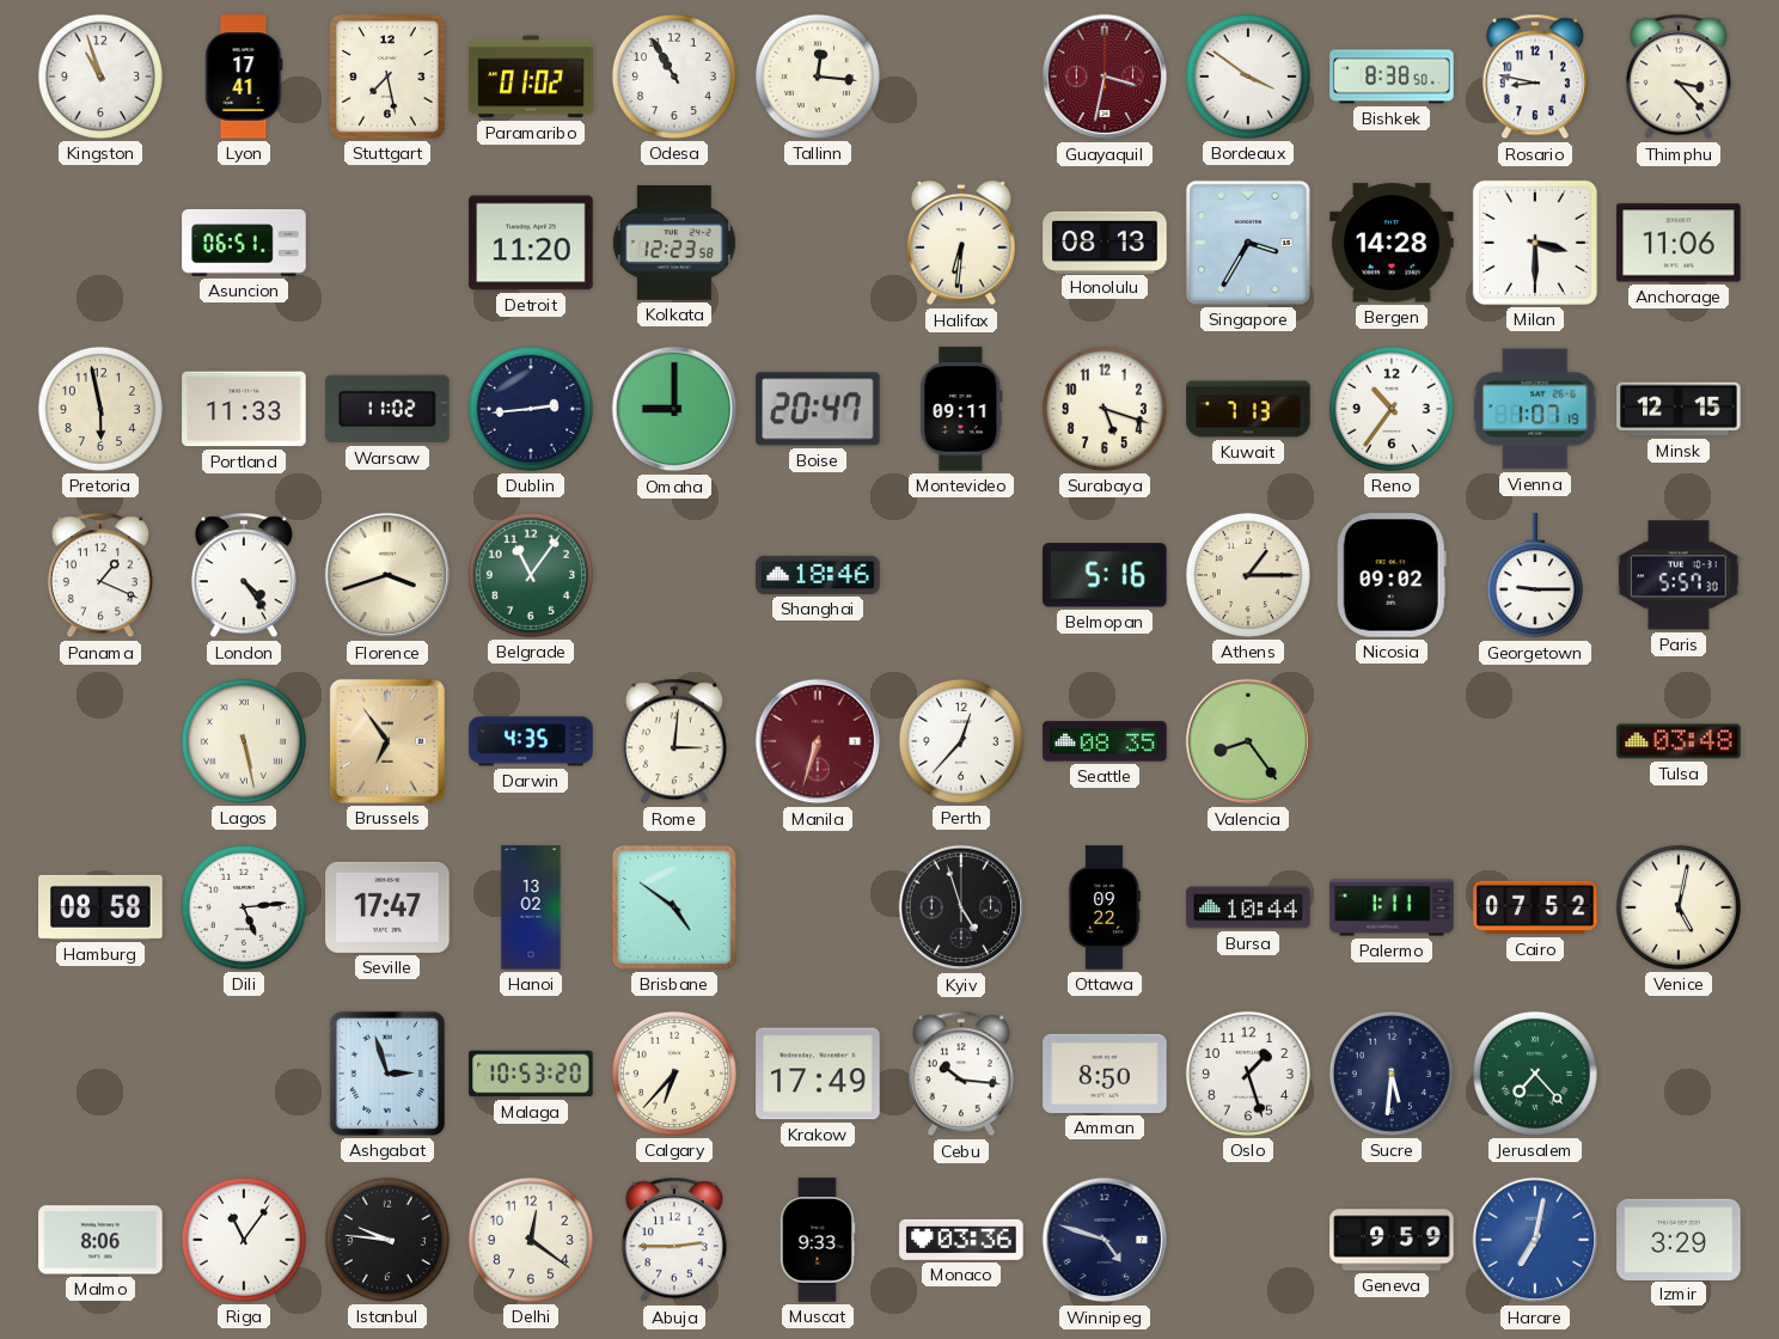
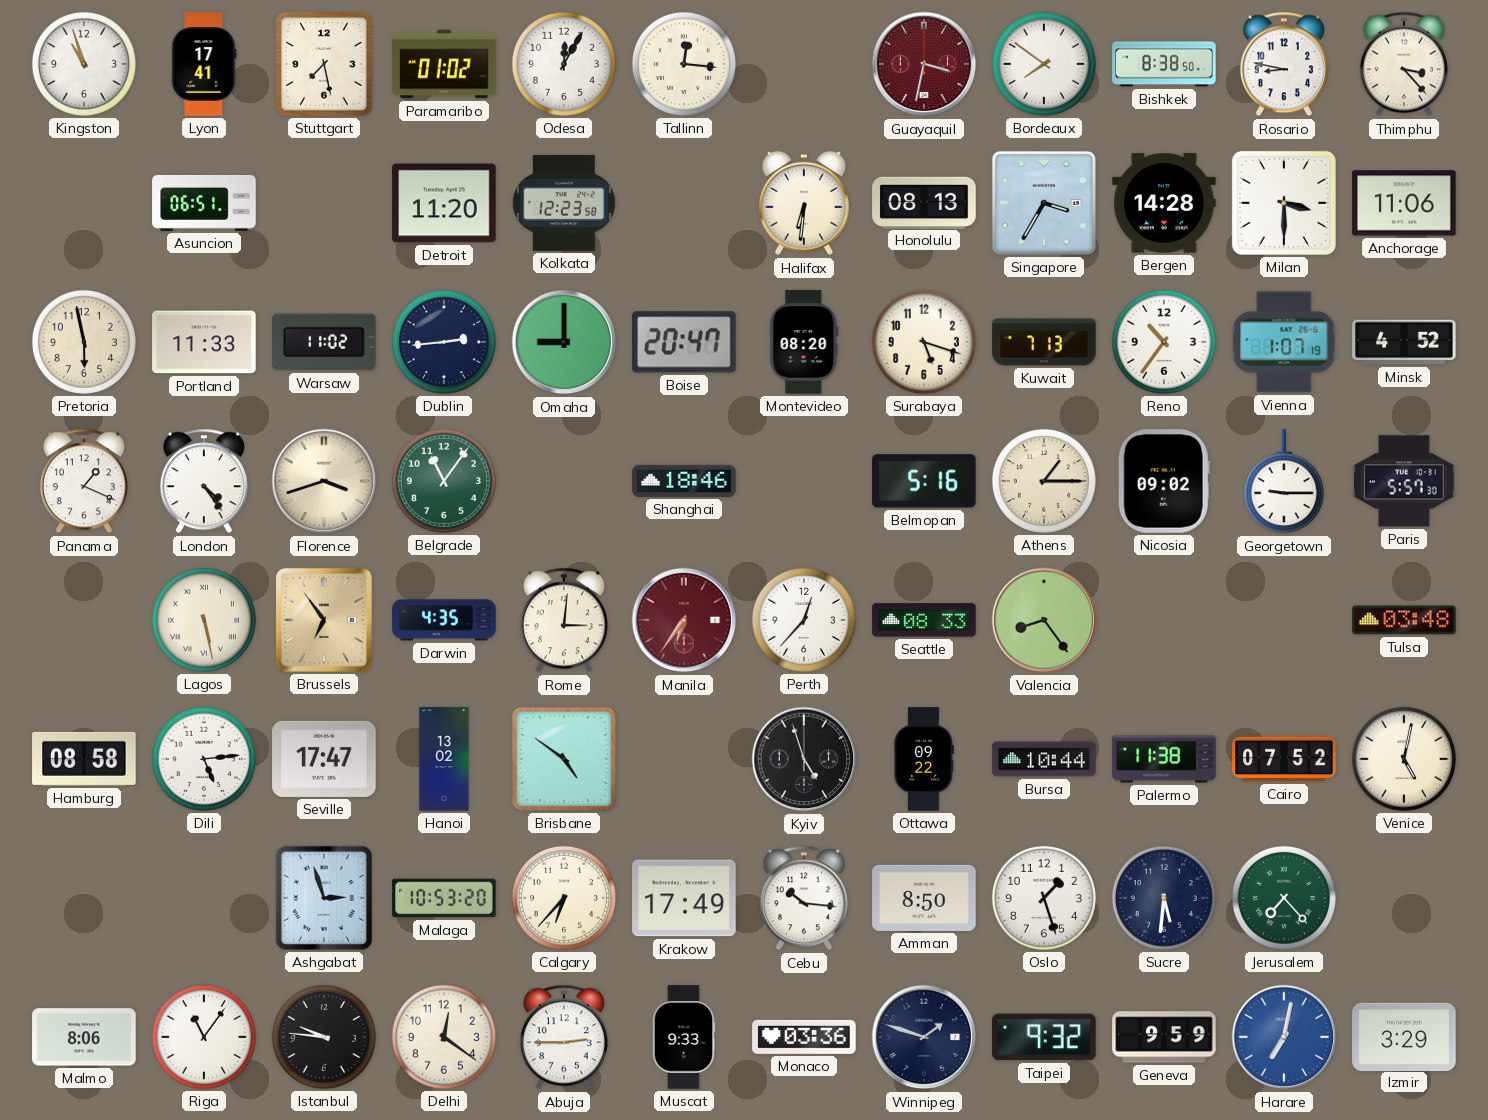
Odesa: 10:55 -> 12:05
Bordeaux: 3:51 -> 7:51
Montevideo: 09:11 -> 08:20
Minsk: 12:15 -> 4:52
Manila: 6:33 -> 6:36
Seattle: 08:35 -> 08:33
Palermo: 1:11 -> 11:38
Winnipeg: 4:48 -> 1:48
Taipei: none -> 9:32
